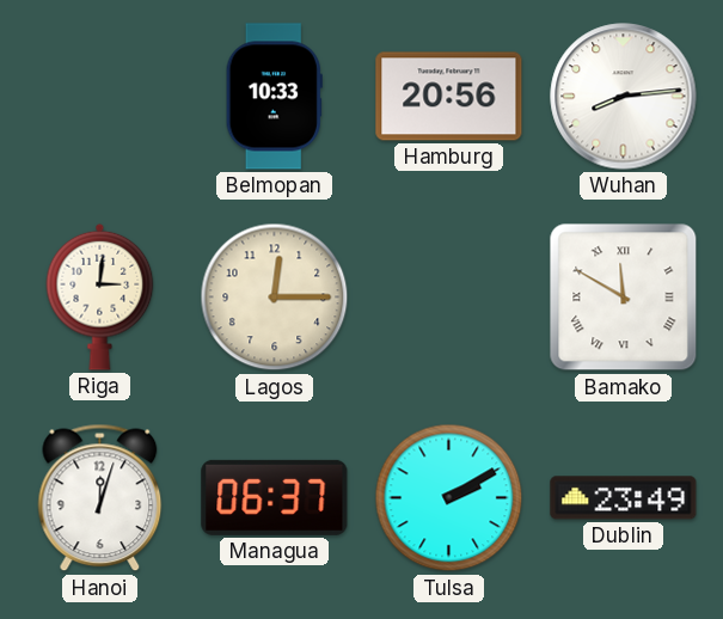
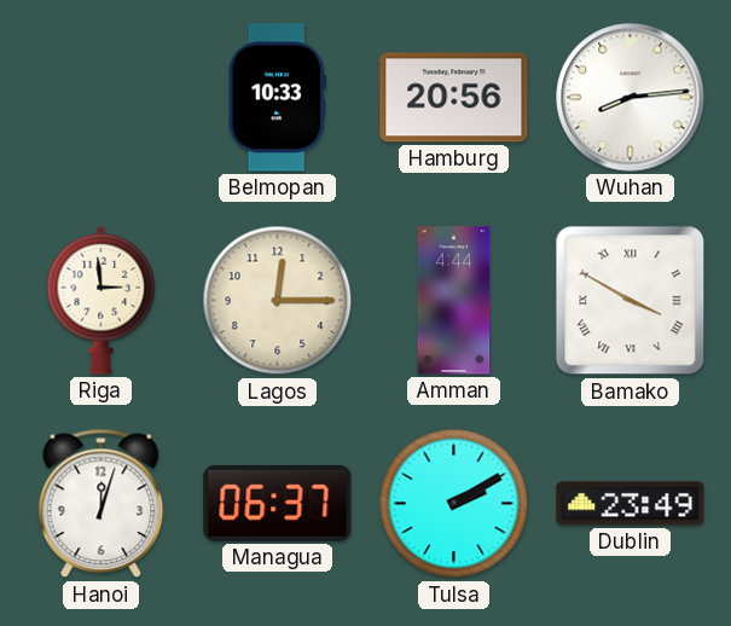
Riga: 3:01 -> 2:59
Amman: none -> 4:44
Bamako: 11:50 -> 3:50
